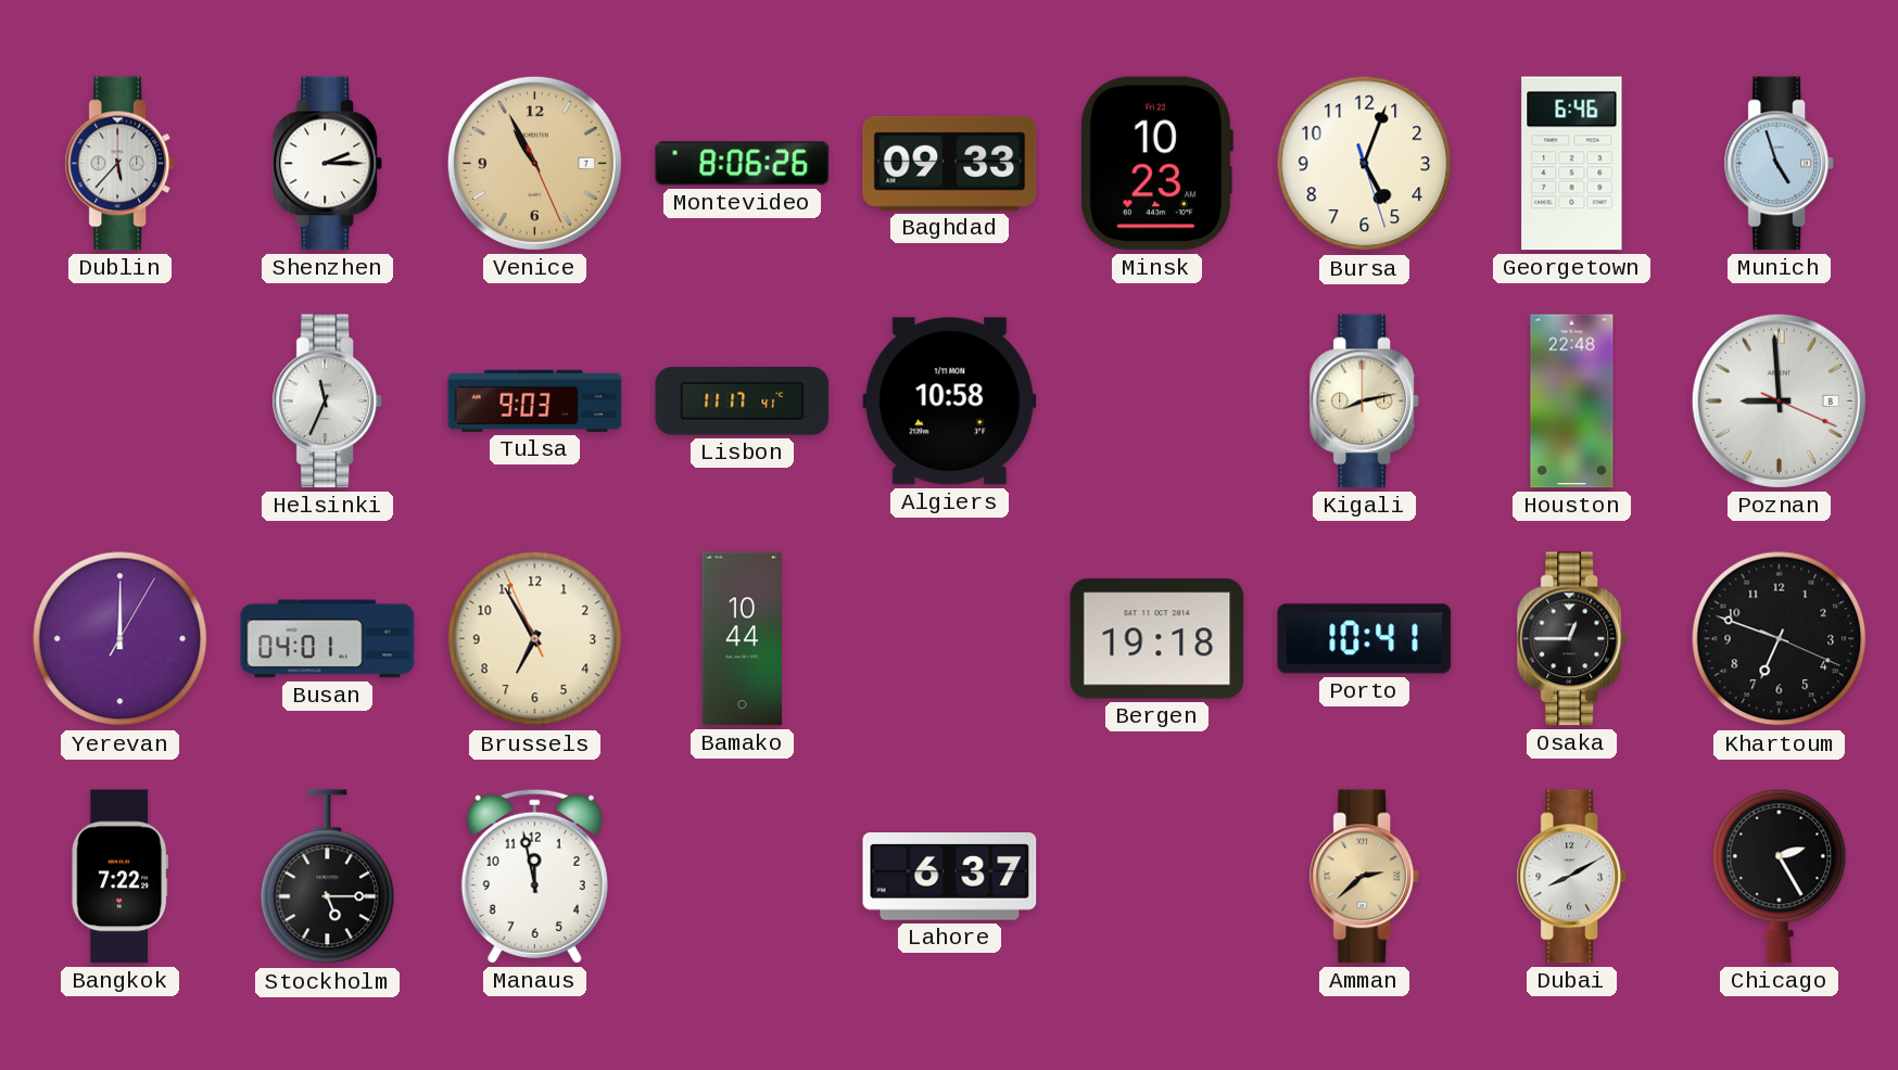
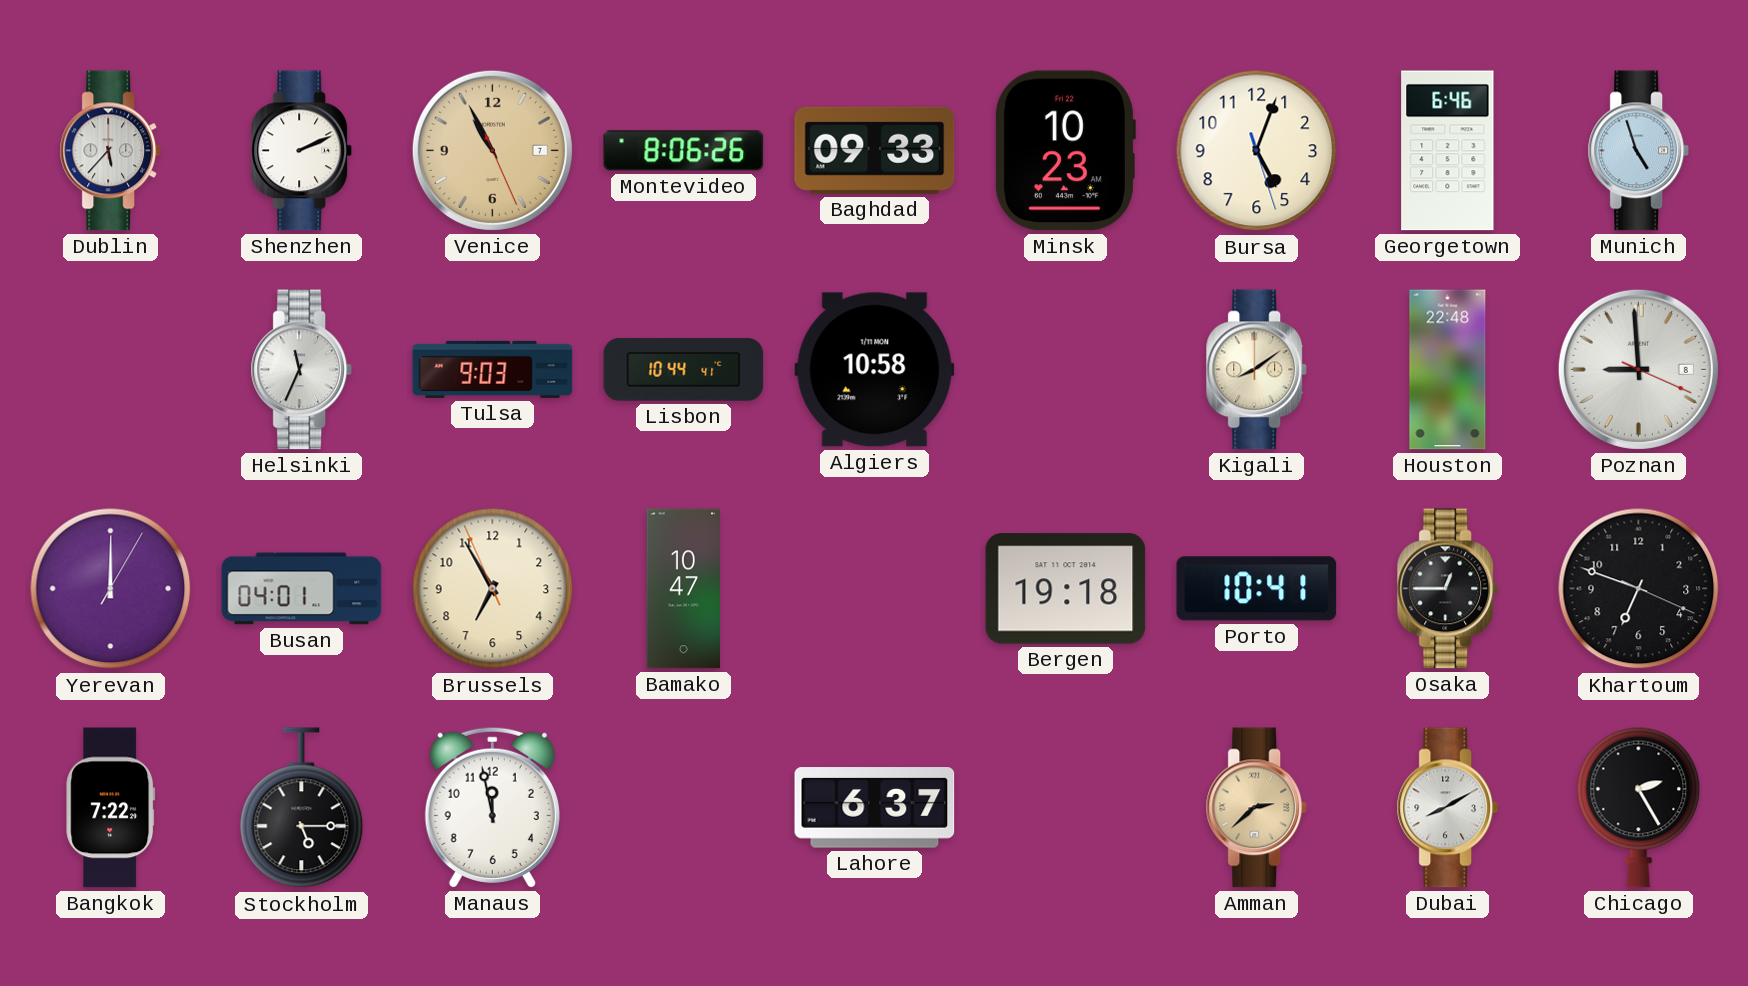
Shenzhen: 2:15 -> 2:11
Lisbon: 11:17 -> 10:44
Kigali: 8:13 -> 8:09
Bamako: 10:44 -> 10:47
